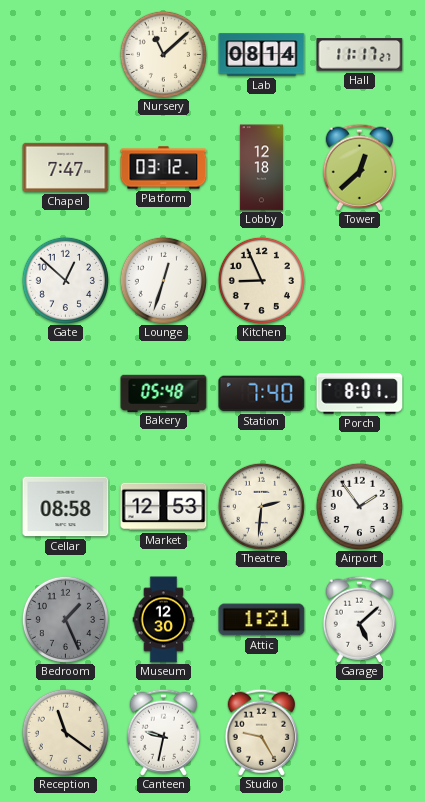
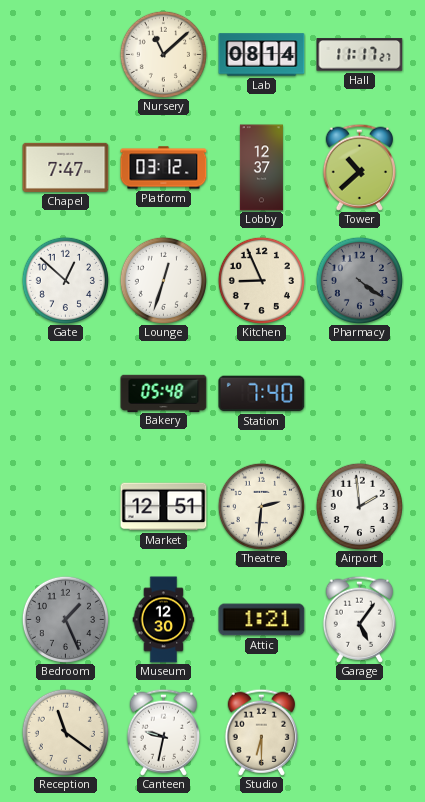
Lobby: 12:18 -> 12:37
Tower: 12:38 -> 10:38
Pharmacy: none -> 4:21
Porch: 8:01 -> none
Cellar: 08:58 -> none
Market: 12:53 -> 12:51
Airport: 1:54 -> 1:59
Garage: 5:08 -> 5:06
Studio: 9:25 -> 6:30
